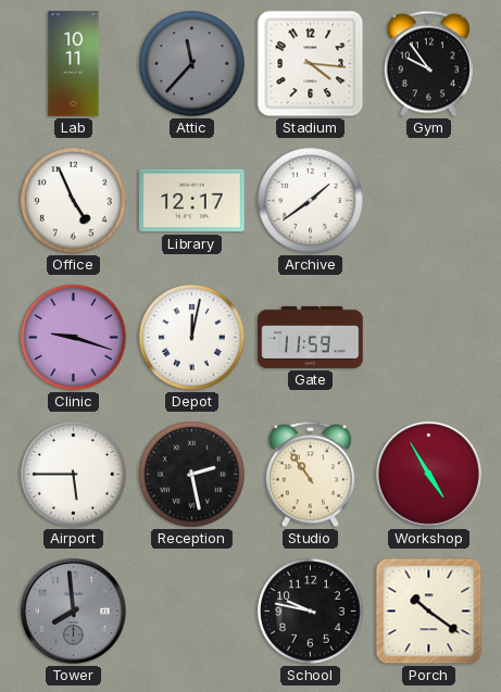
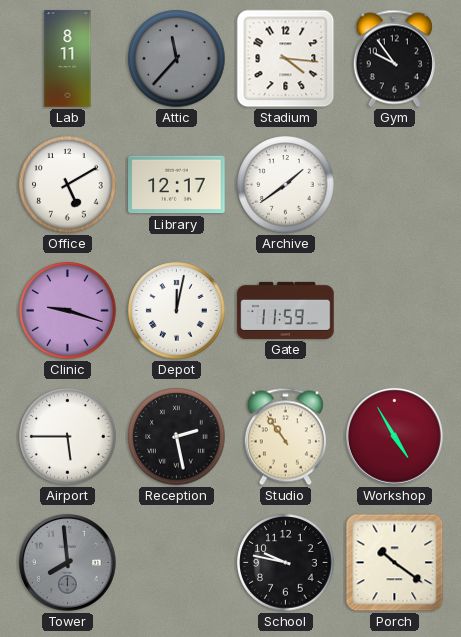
Lab: 10:11 -> 8:11
Office: 4:56 -> 5:10
